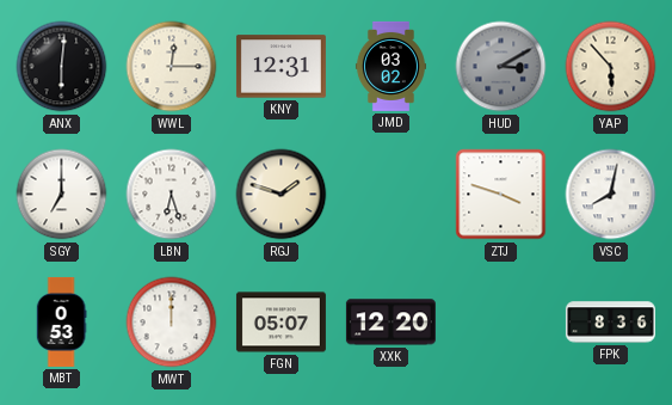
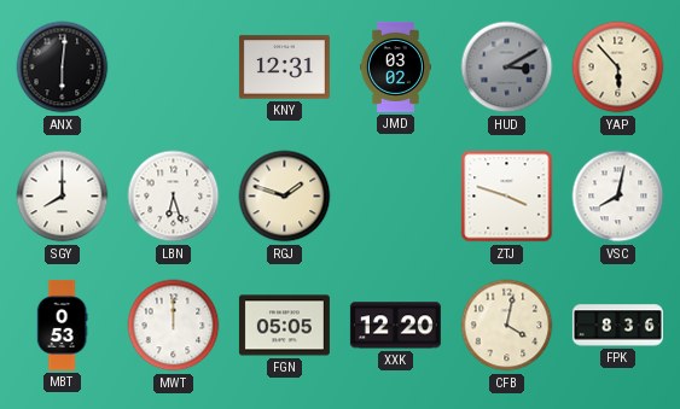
WWL: 12:15 -> none
SGY: 7:00 -> 8:00
FGN: 05:07 -> 05:05
CFB: none -> 4:02
